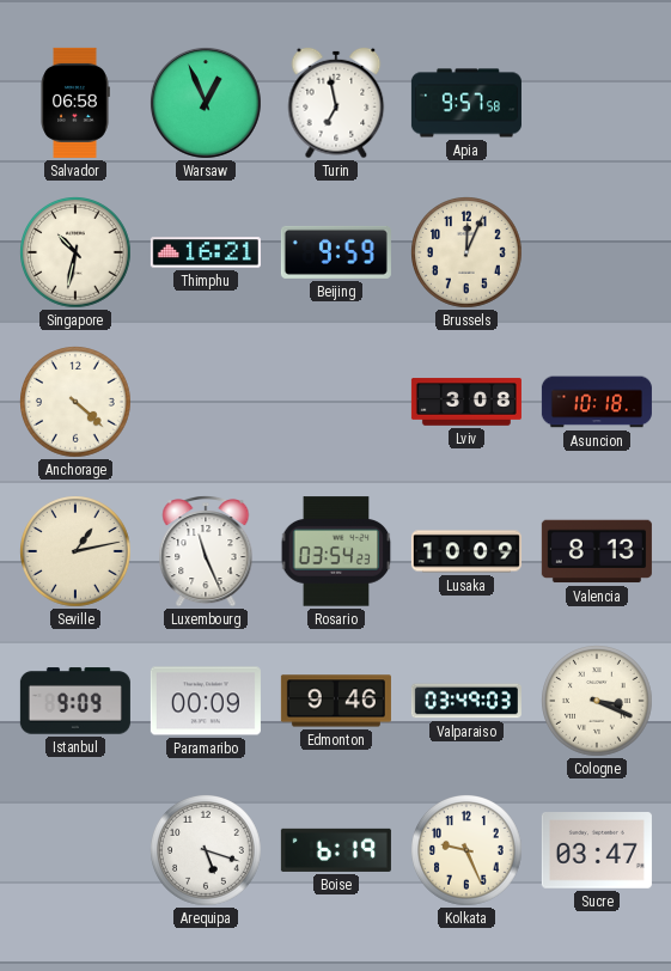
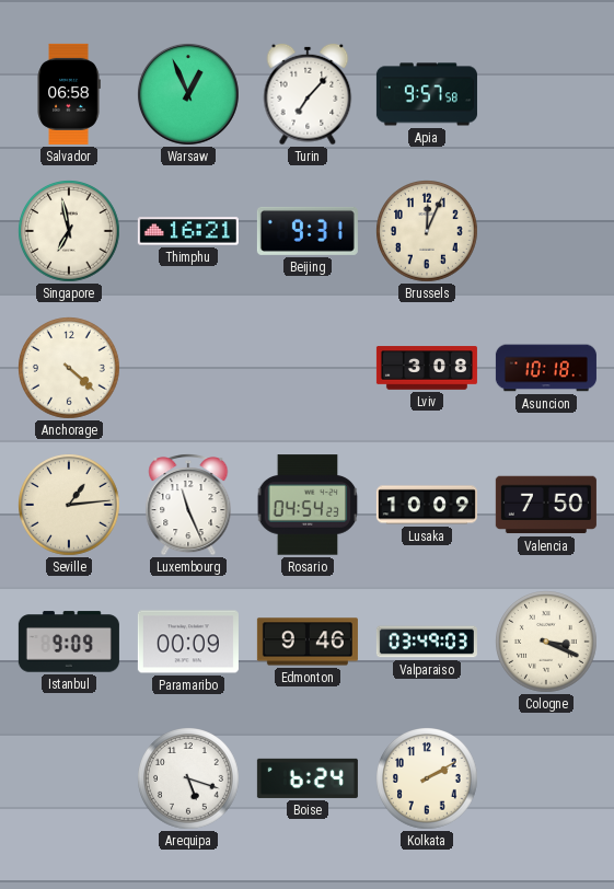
Turin: 6:58 -> 7:07
Singapore: 10:32 -> 6:58
Beijing: 9:59 -> 9:31
Seville: 1:13 -> 1:14
Rosario: 03:54 -> 04:54
Valencia: 8:13 -> 7:50
Boise: 6:19 -> 6:24
Kolkata: 9:26 -> 2:10
Sucre: 03:47 -> none
